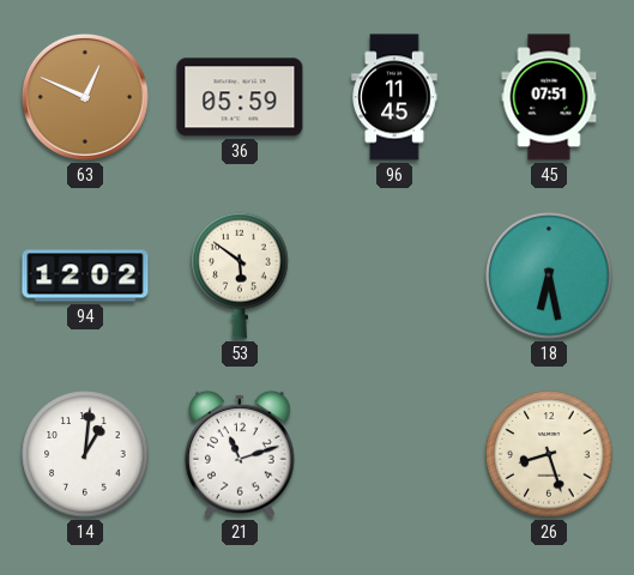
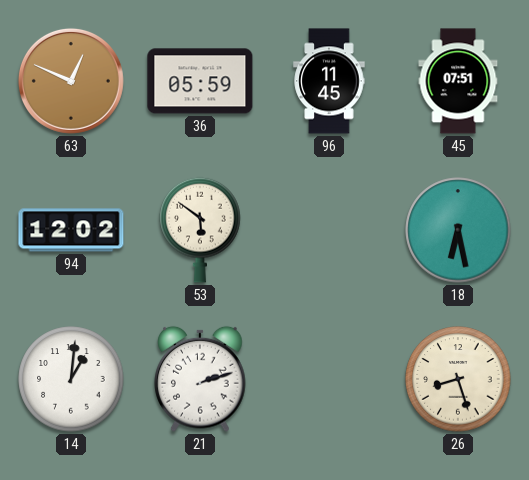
21: 11:12 -> 2:12
